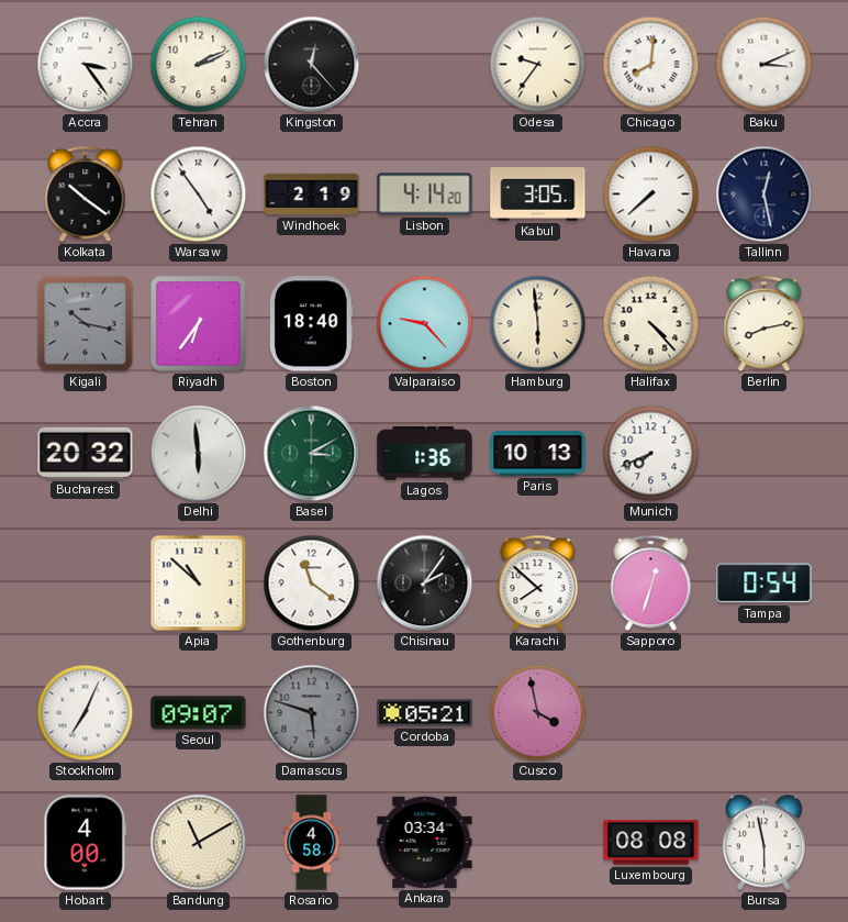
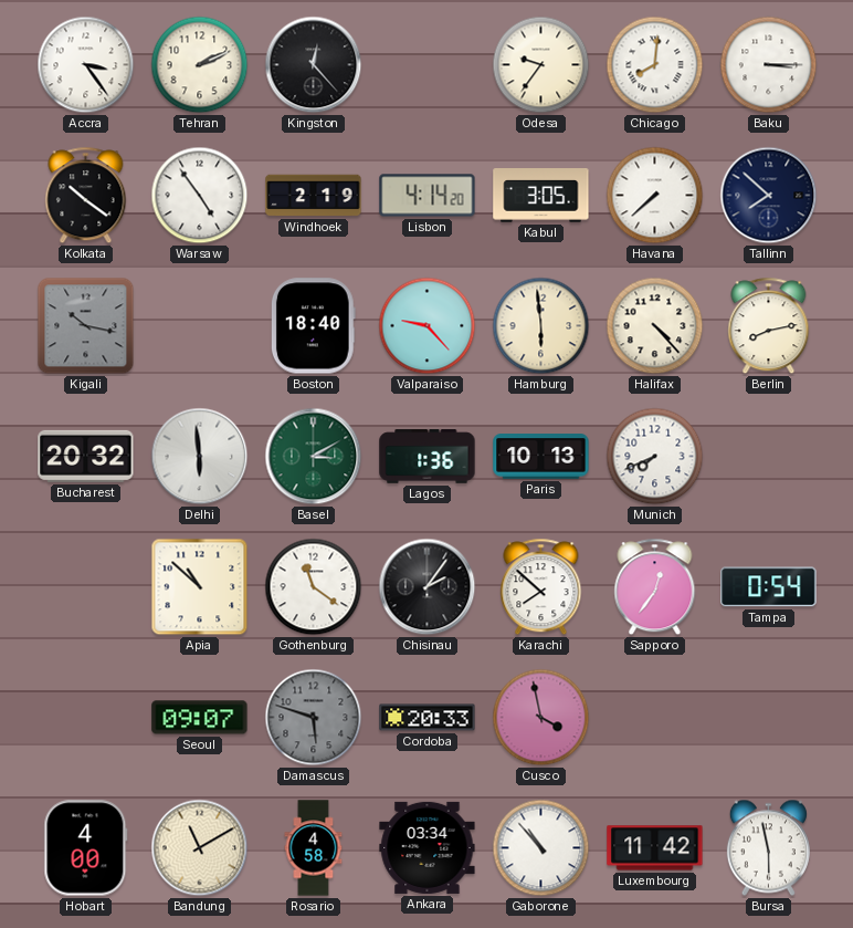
Baku: 3:11 -> 3:15
Tallinn: 12:28 -> 7:52
Riyadh: 6:36 -> none
Sapporo: 12:33 -> 12:36
Stockholm: 7:04 -> none
Cordoba: 05:21 -> 20:33
Gaborone: none -> 10:53
Luxembourg: 08:08 -> 11:42
